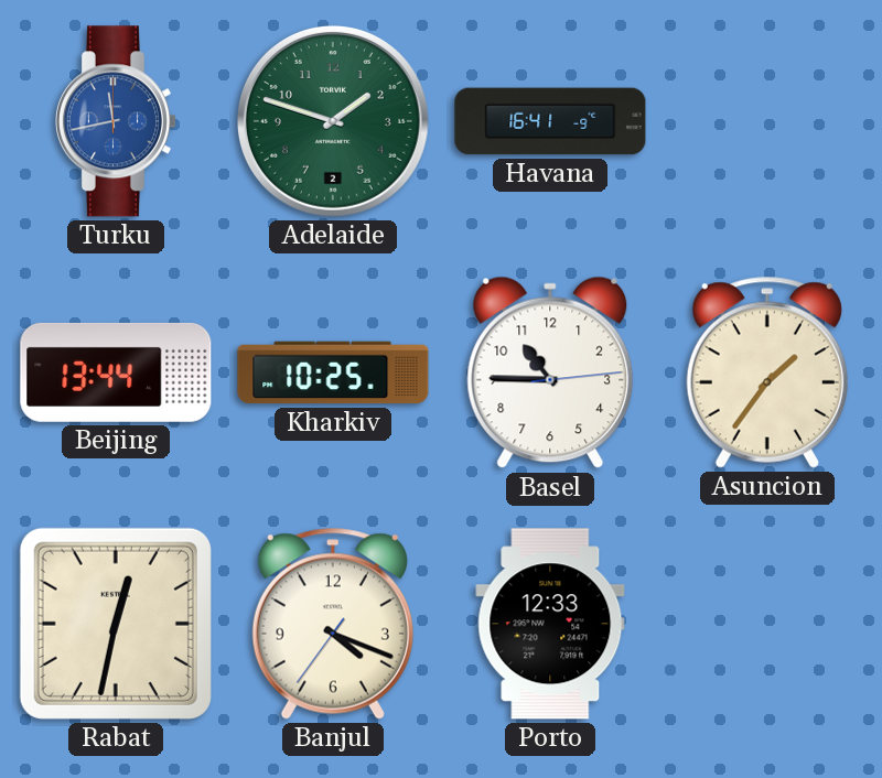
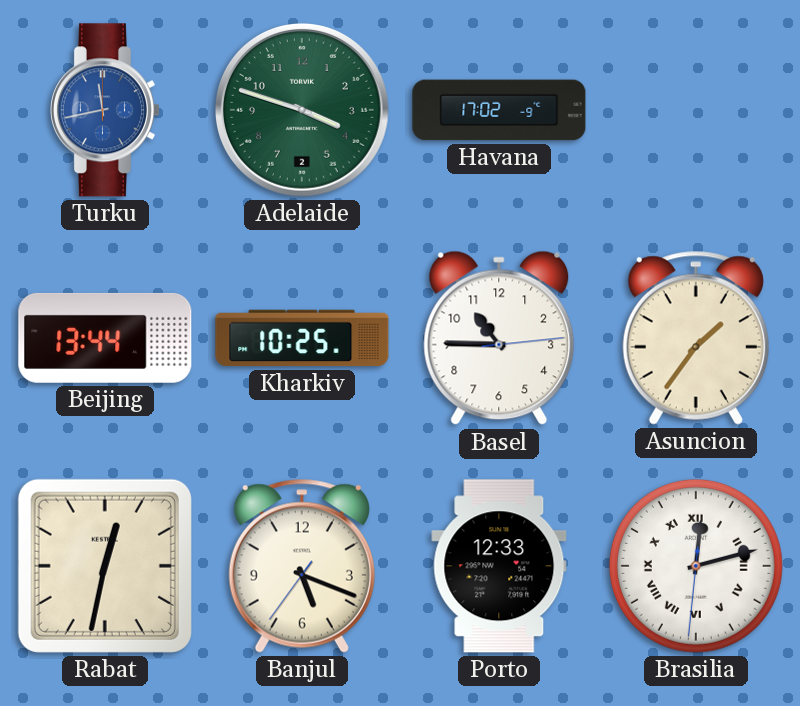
Adelaide: 1:48 -> 3:48
Havana: 16:41 -> 17:02
Banjul: 4:18 -> 5:18
Brasilia: none -> 12:12
